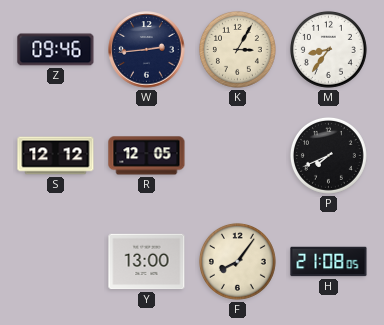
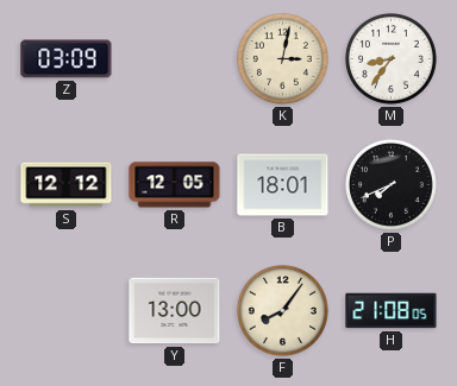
Z: 09:46 -> 03:09
W: 2:44 -> none
K: 3:05 -> 3:02
B: none -> 18:01
